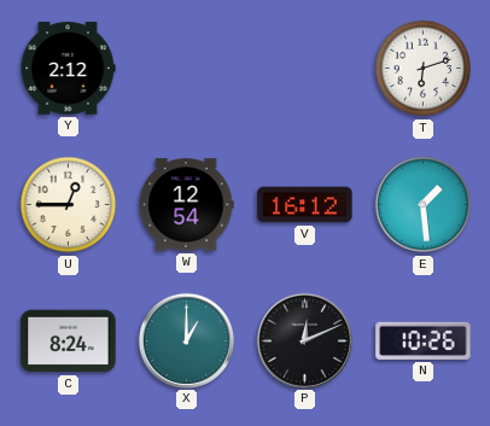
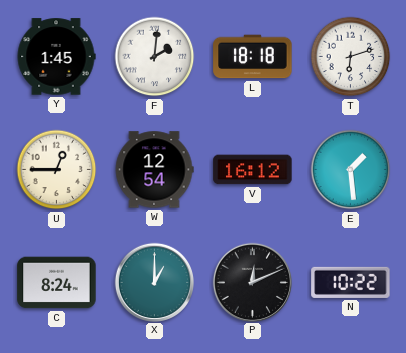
Y: 2:12 -> 1:45
F: none -> 2:01
L: none -> 18:18
N: 10:26 -> 10:22
